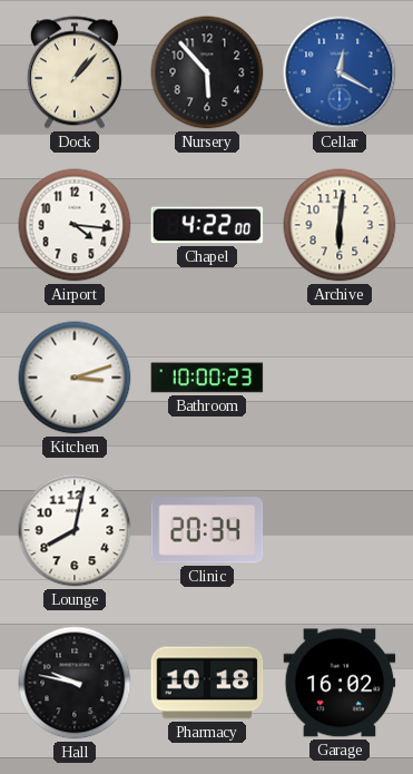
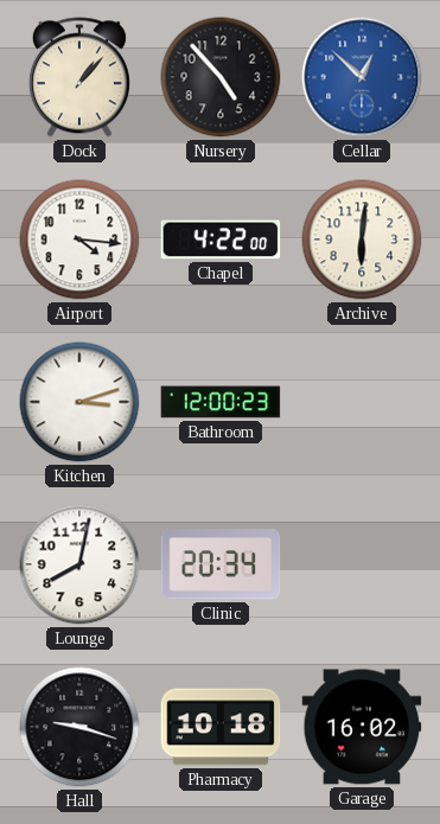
Nursery: 5:53 -> 4:53
Cellar: 12:20 -> 12:52
Bathroom: 10:00 -> 12:00
Hall: 9:47 -> 9:18
